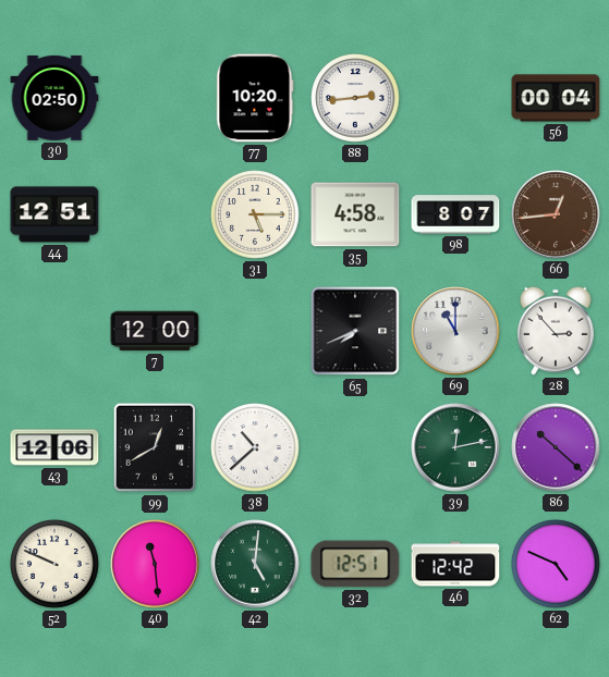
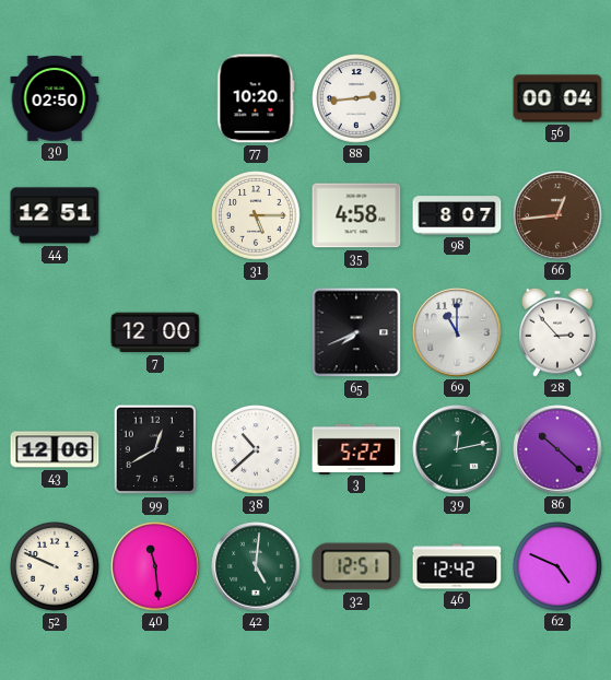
3: none -> 5:22
